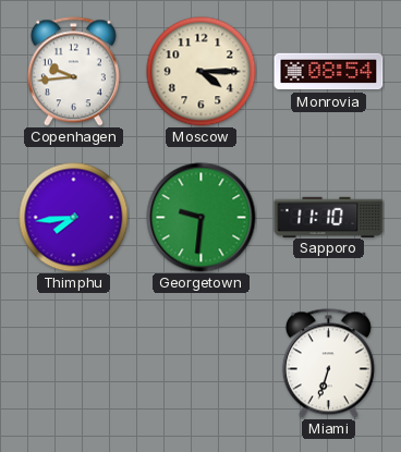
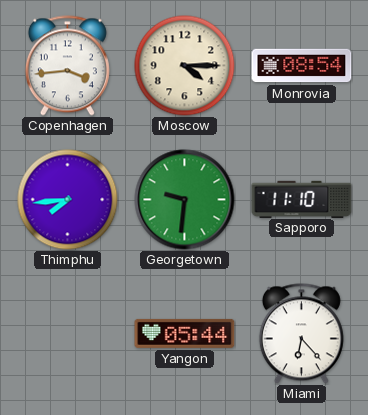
Copenhagen: 9:44 -> 3:44
Yangon: none -> 05:44
Miami: 6:33 -> 6:23
